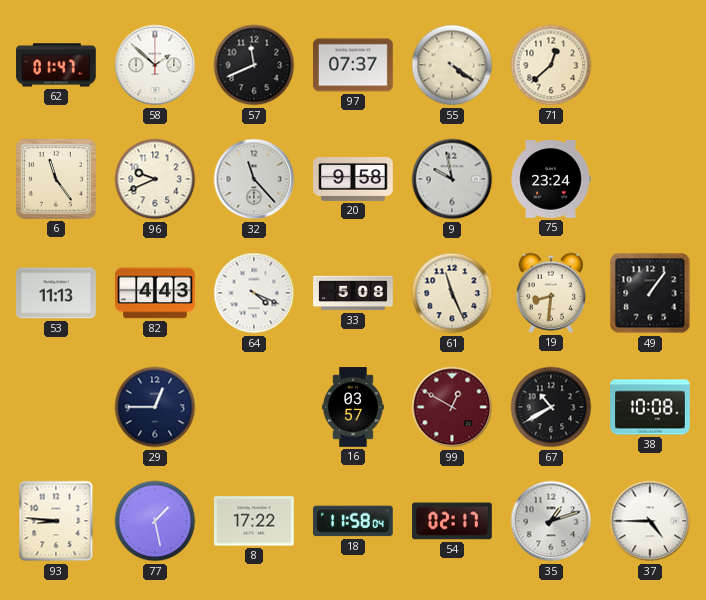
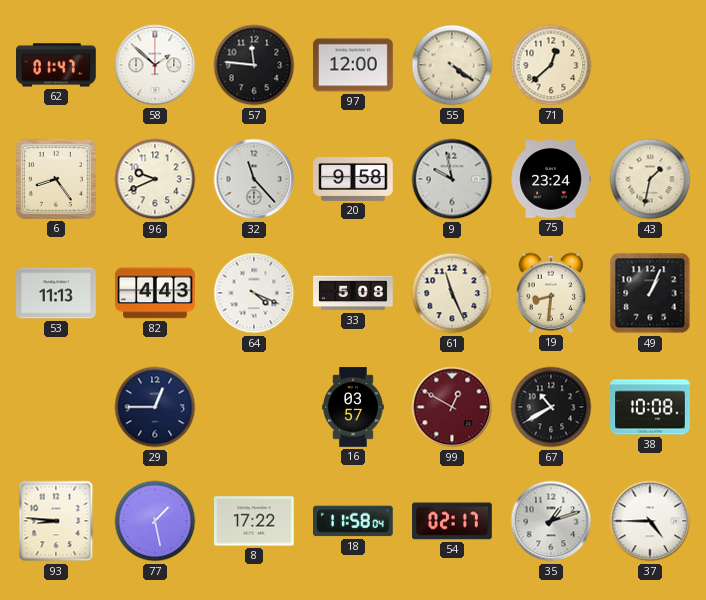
57: 11:41 -> 11:46
97: 07:37 -> 12:00
6: 11:24 -> 8:24
43: none -> 1:32
49: 1:06 -> 1:04
